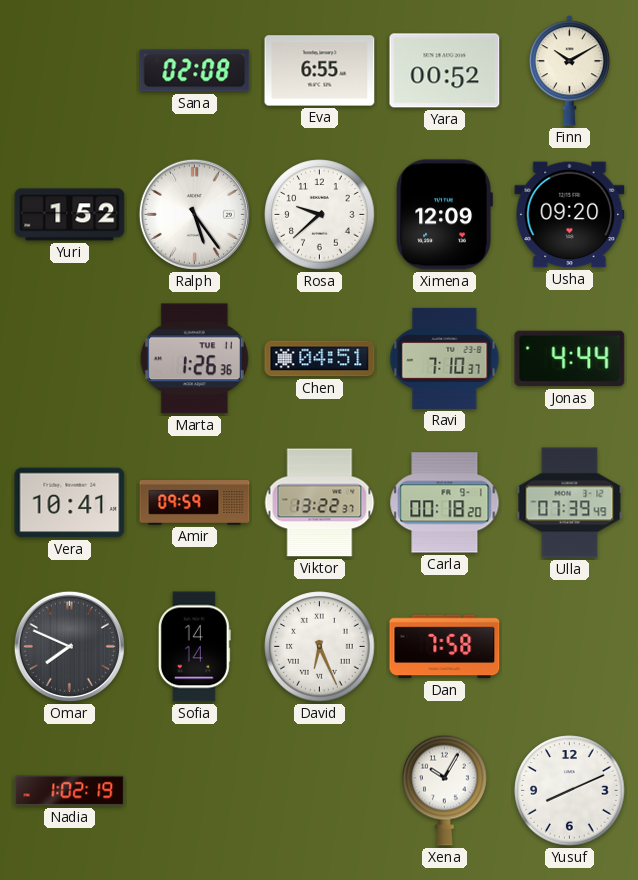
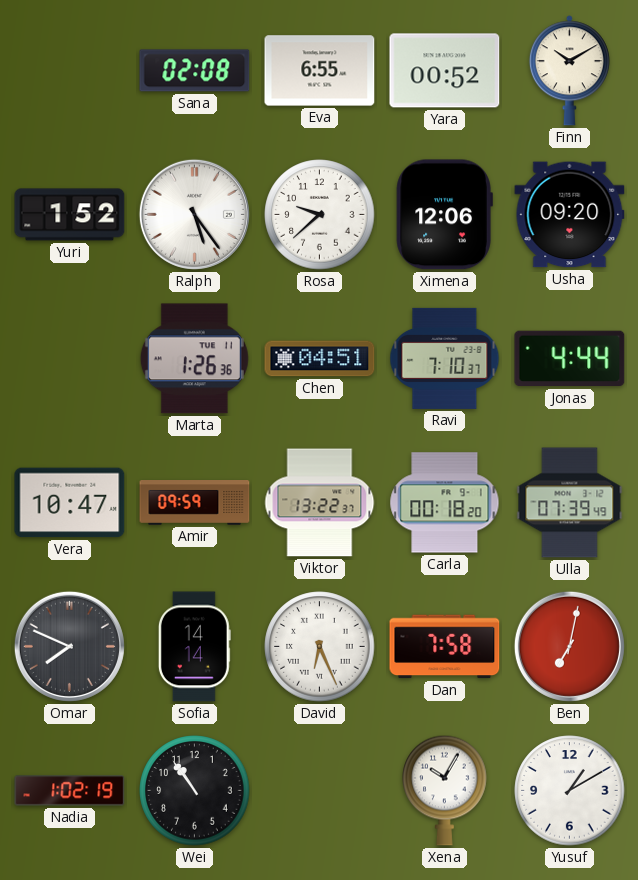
Ximena: 12:09 -> 12:06
Vera: 10:41 -> 10:47
Ben: none -> 7:02
Wei: none -> 10:54
Yusuf: 8:11 -> 1:10
